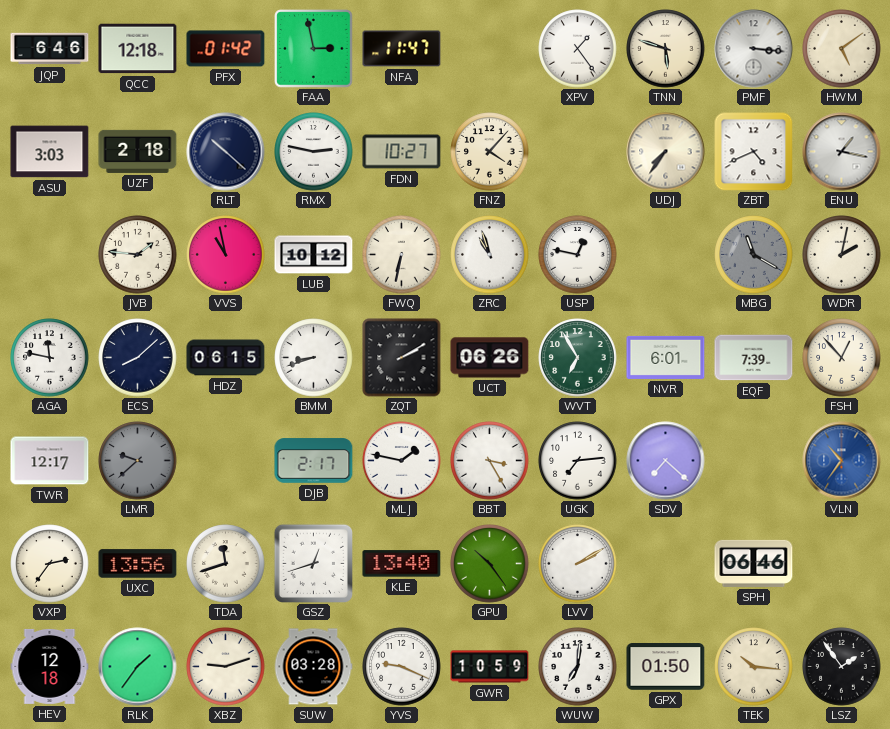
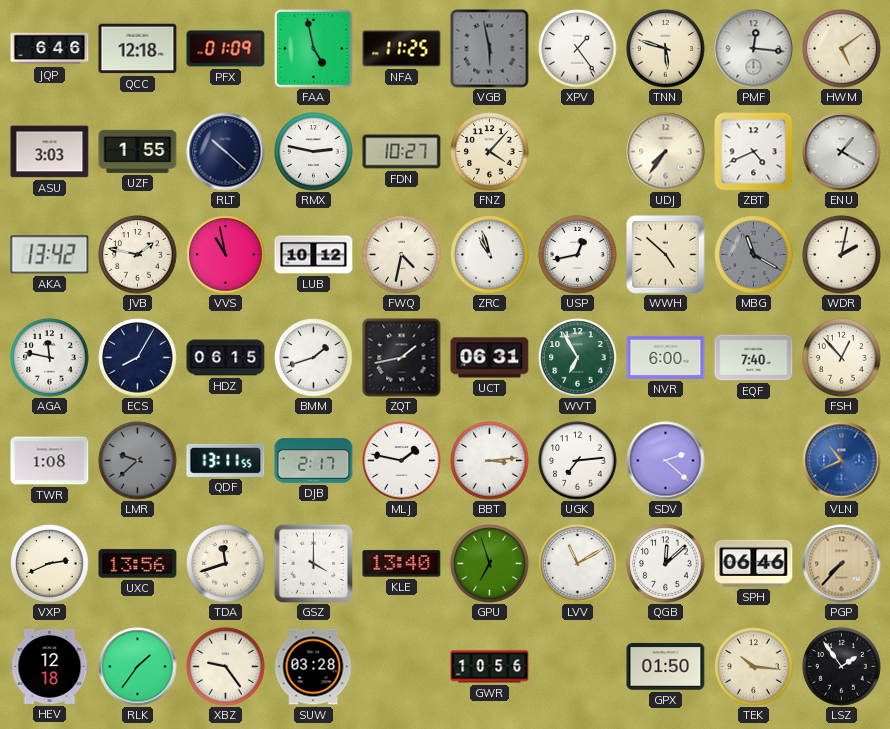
PFX: 01:42 -> 01:09
FAA: 2:58 -> 4:58
NFA: 11:47 -> 11:25
VGB: none -> 5:58
PMF: 3:16 -> 12:16
UZF: 2:18 -> 1:55
ENU: 1:17 -> 1:20
AKA: none -> 13:42
JVB: 1:46 -> 1:47
FWQ: 6:32 -> 4:32
USP: 12:47 -> 12:43
WWH: none -> 4:52
ECS: 8:08 -> 8:05
BMM: 8:42 -> 1:42
ZQT: 2:10 -> 1:43
UCT: 06:26 -> 06:31
NVR: 6:01 -> 6:00
EQF: 7:39 -> 7:40
TWR: 12:17 -> 1:08
QDF: none -> 13:11
BBT: 3:25 -> 3:14
SDV: 7:22 -> 2:22
VLN: 10:36 -> 10:41
VXP: 2:36 -> 2:41
GSZ: 12:42 -> 4:00
GPU: 10:24 -> 6:57
LVV: 2:10 -> 11:10
QGB: none -> 12:08
PGP: none -> 7:37
XBZ: 9:12 -> 9:24
YVS: 9:19 -> none
GWR: 10:59 -> 10:56
WUW: 7:01 -> none
